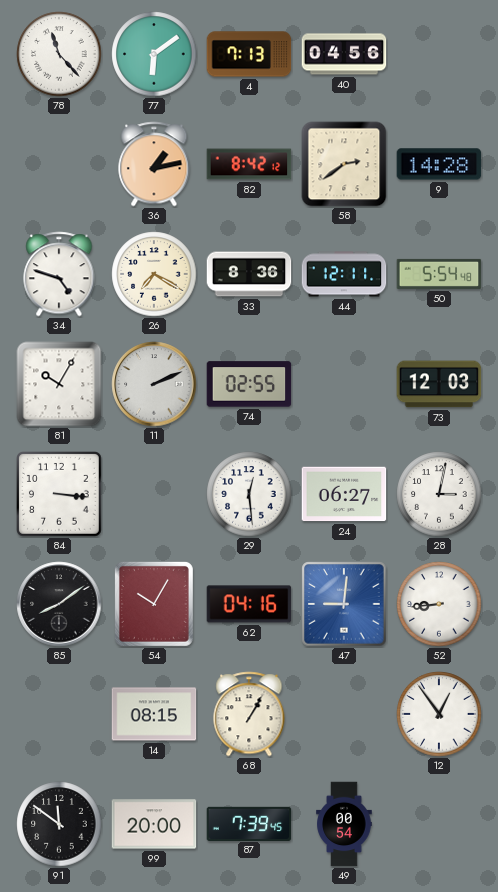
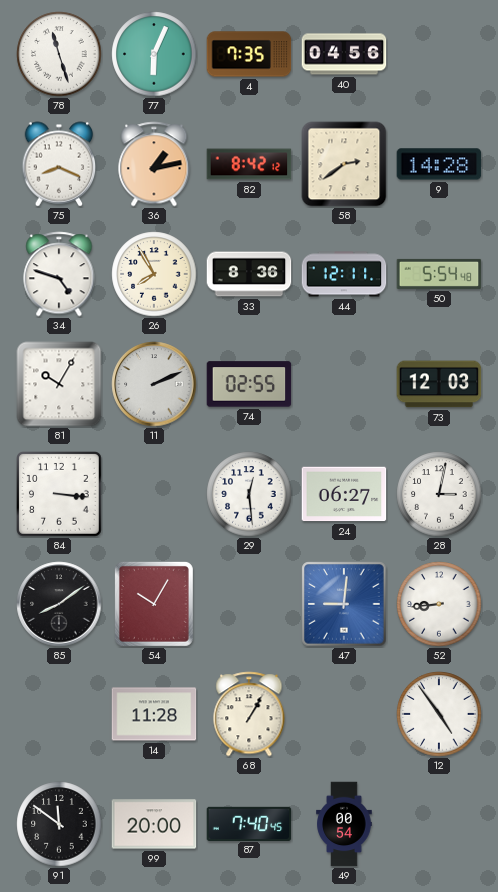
78: 11:23 -> 11:27
77: 6:09 -> 6:04
4: 7:13 -> 7:35
75: none -> 8:19
26: 7:20 -> 7:55
62: 04:16 -> none
14: 08:15 -> 11:28
12: 12:54 -> 4:54
87: 7:39 -> 7:40
